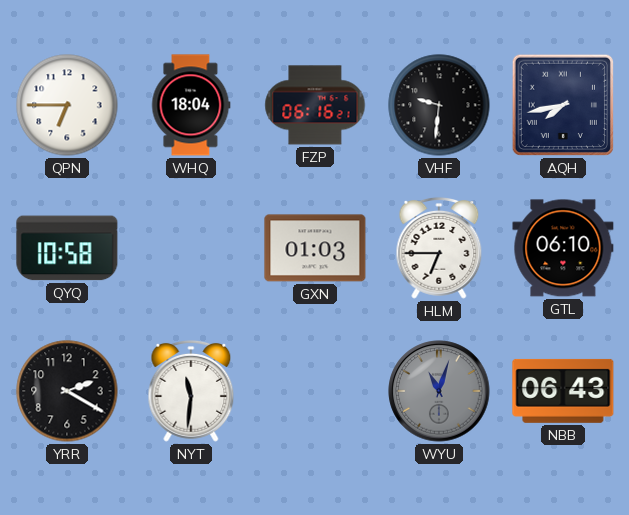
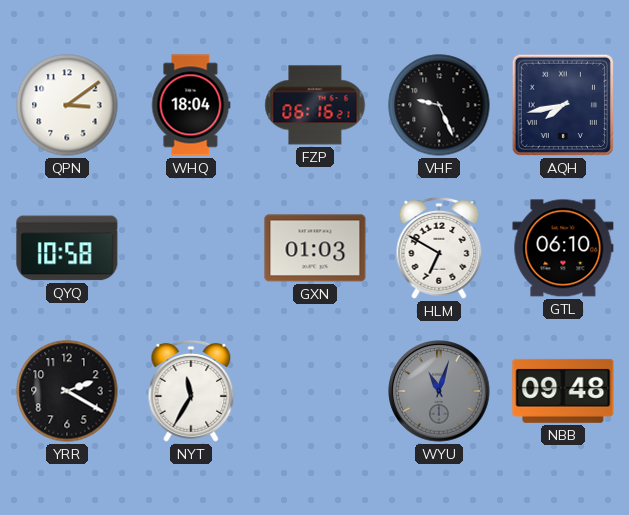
QPN: 6:45 -> 3:09
VHF: 9:31 -> 9:26
HLM: 6:45 -> 6:50
NYT: 11:31 -> 11:35
NBB: 06:43 -> 09:48
